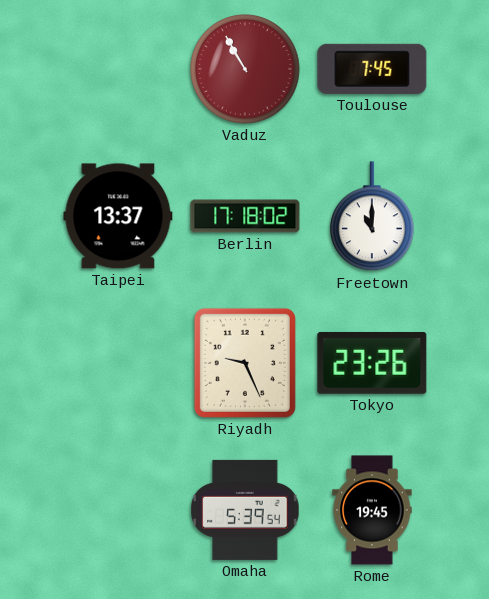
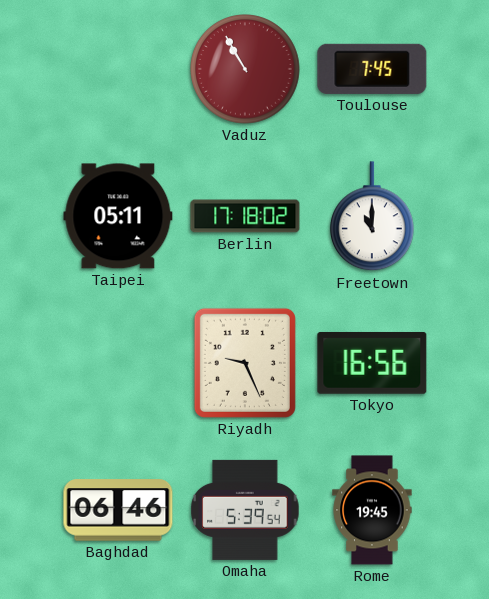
Taipei: 13:37 -> 05:11
Tokyo: 23:26 -> 16:56
Baghdad: none -> 06:46
